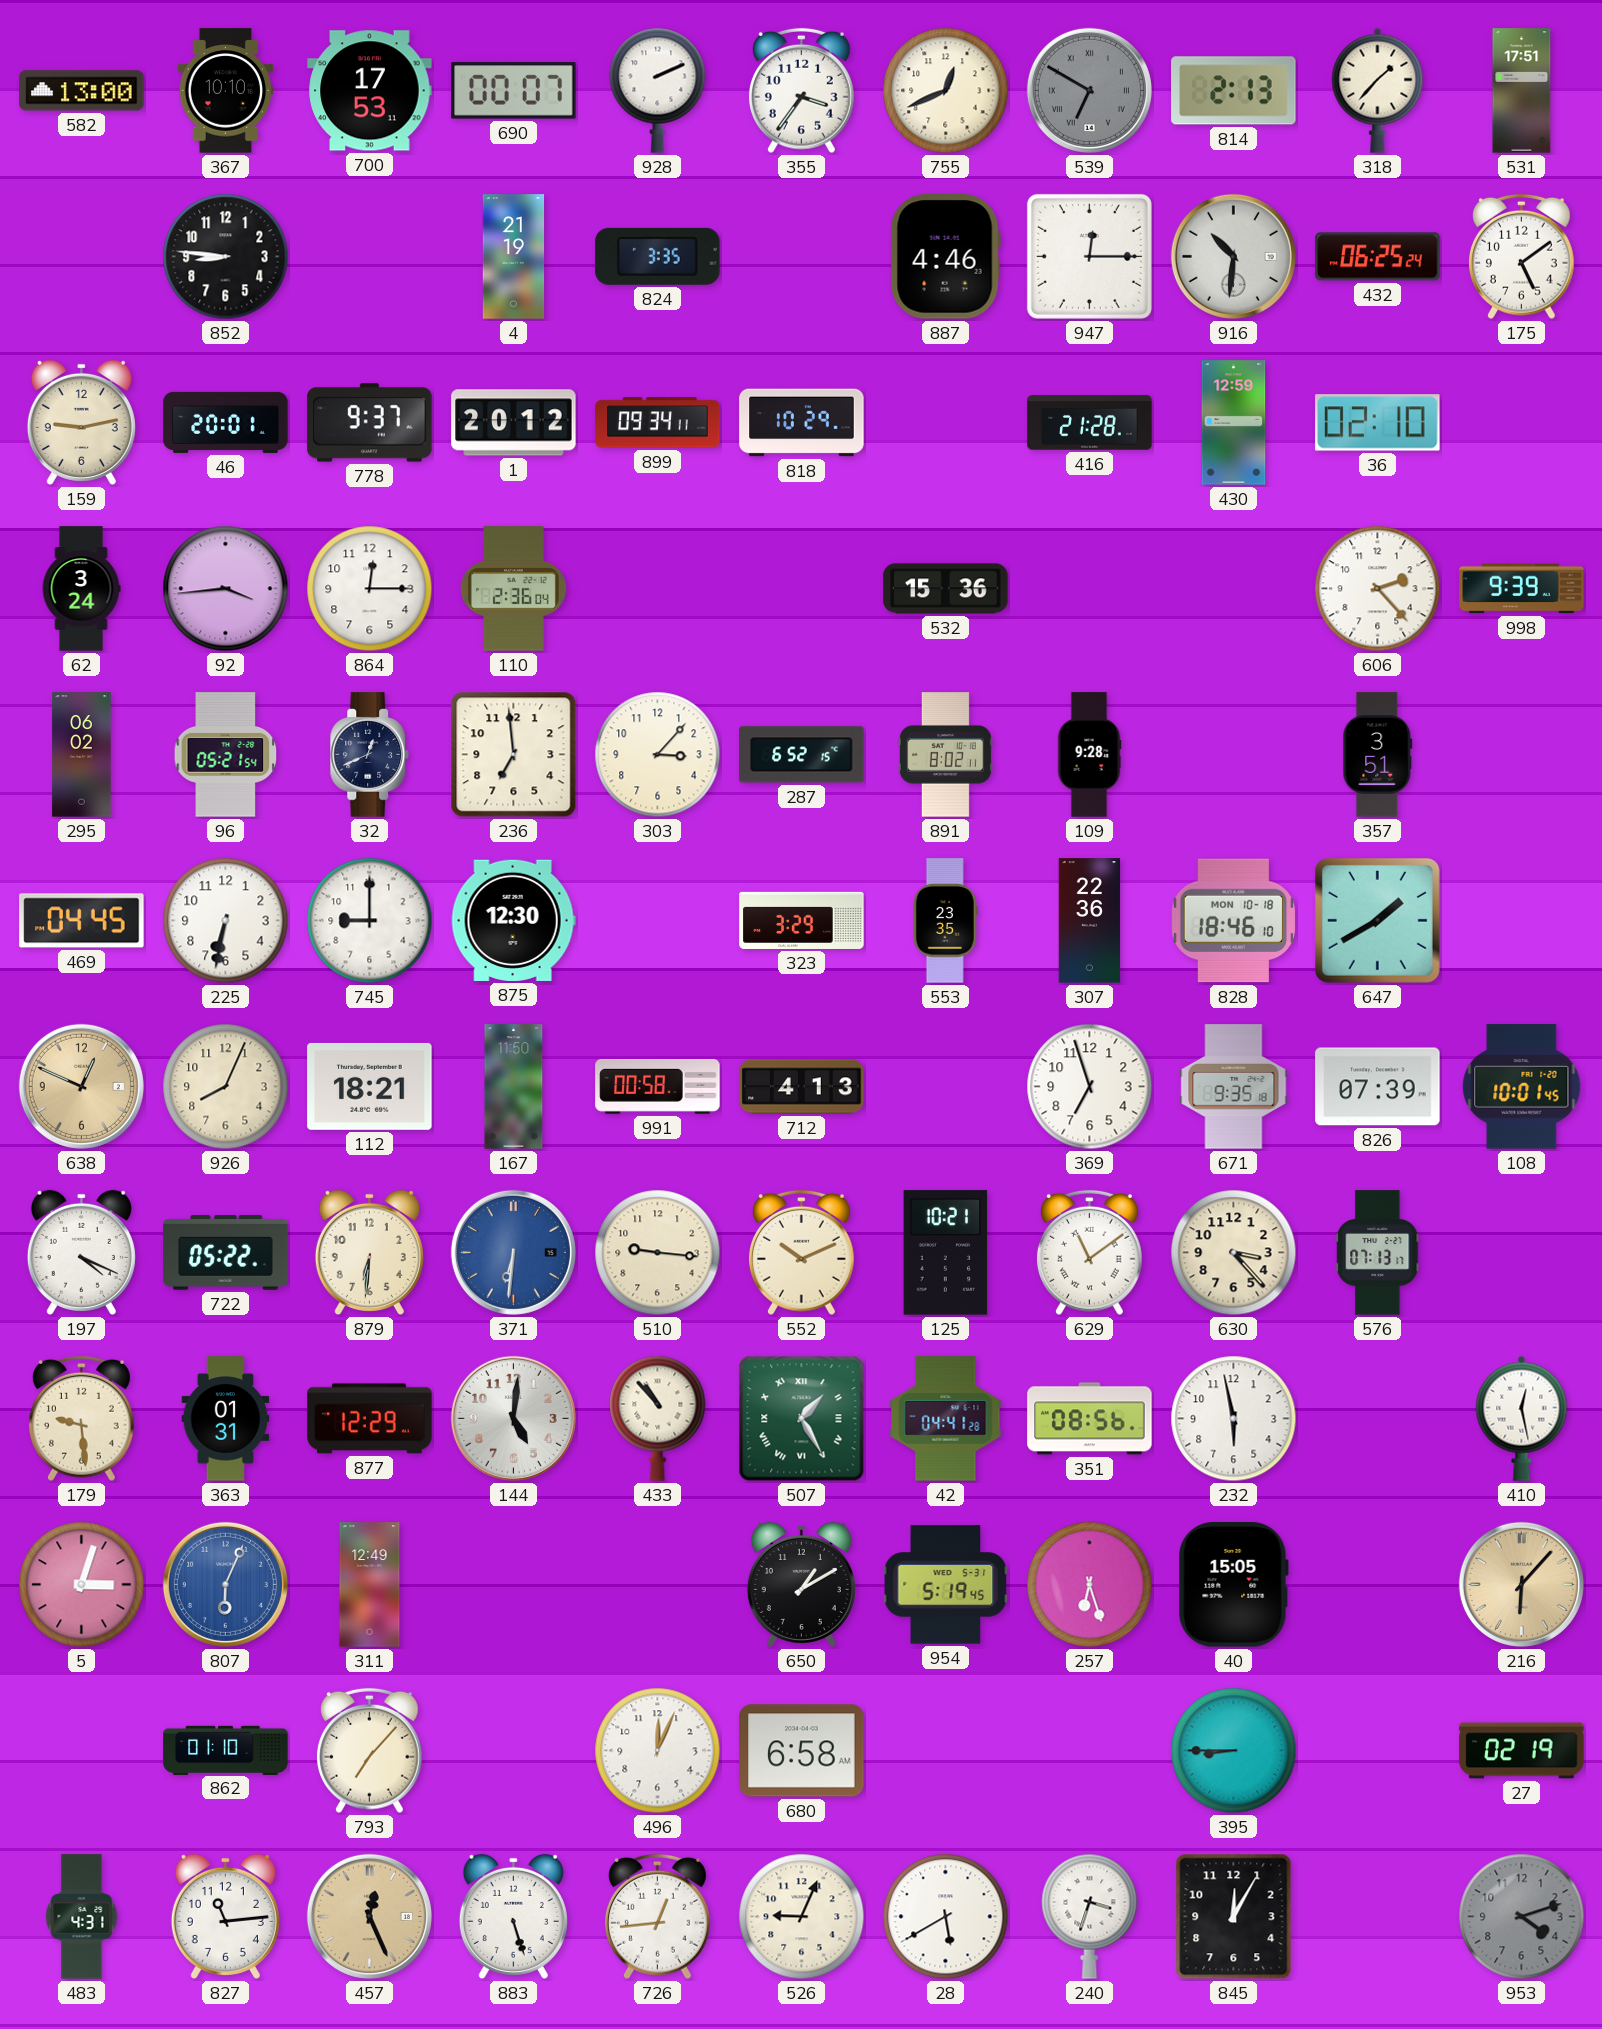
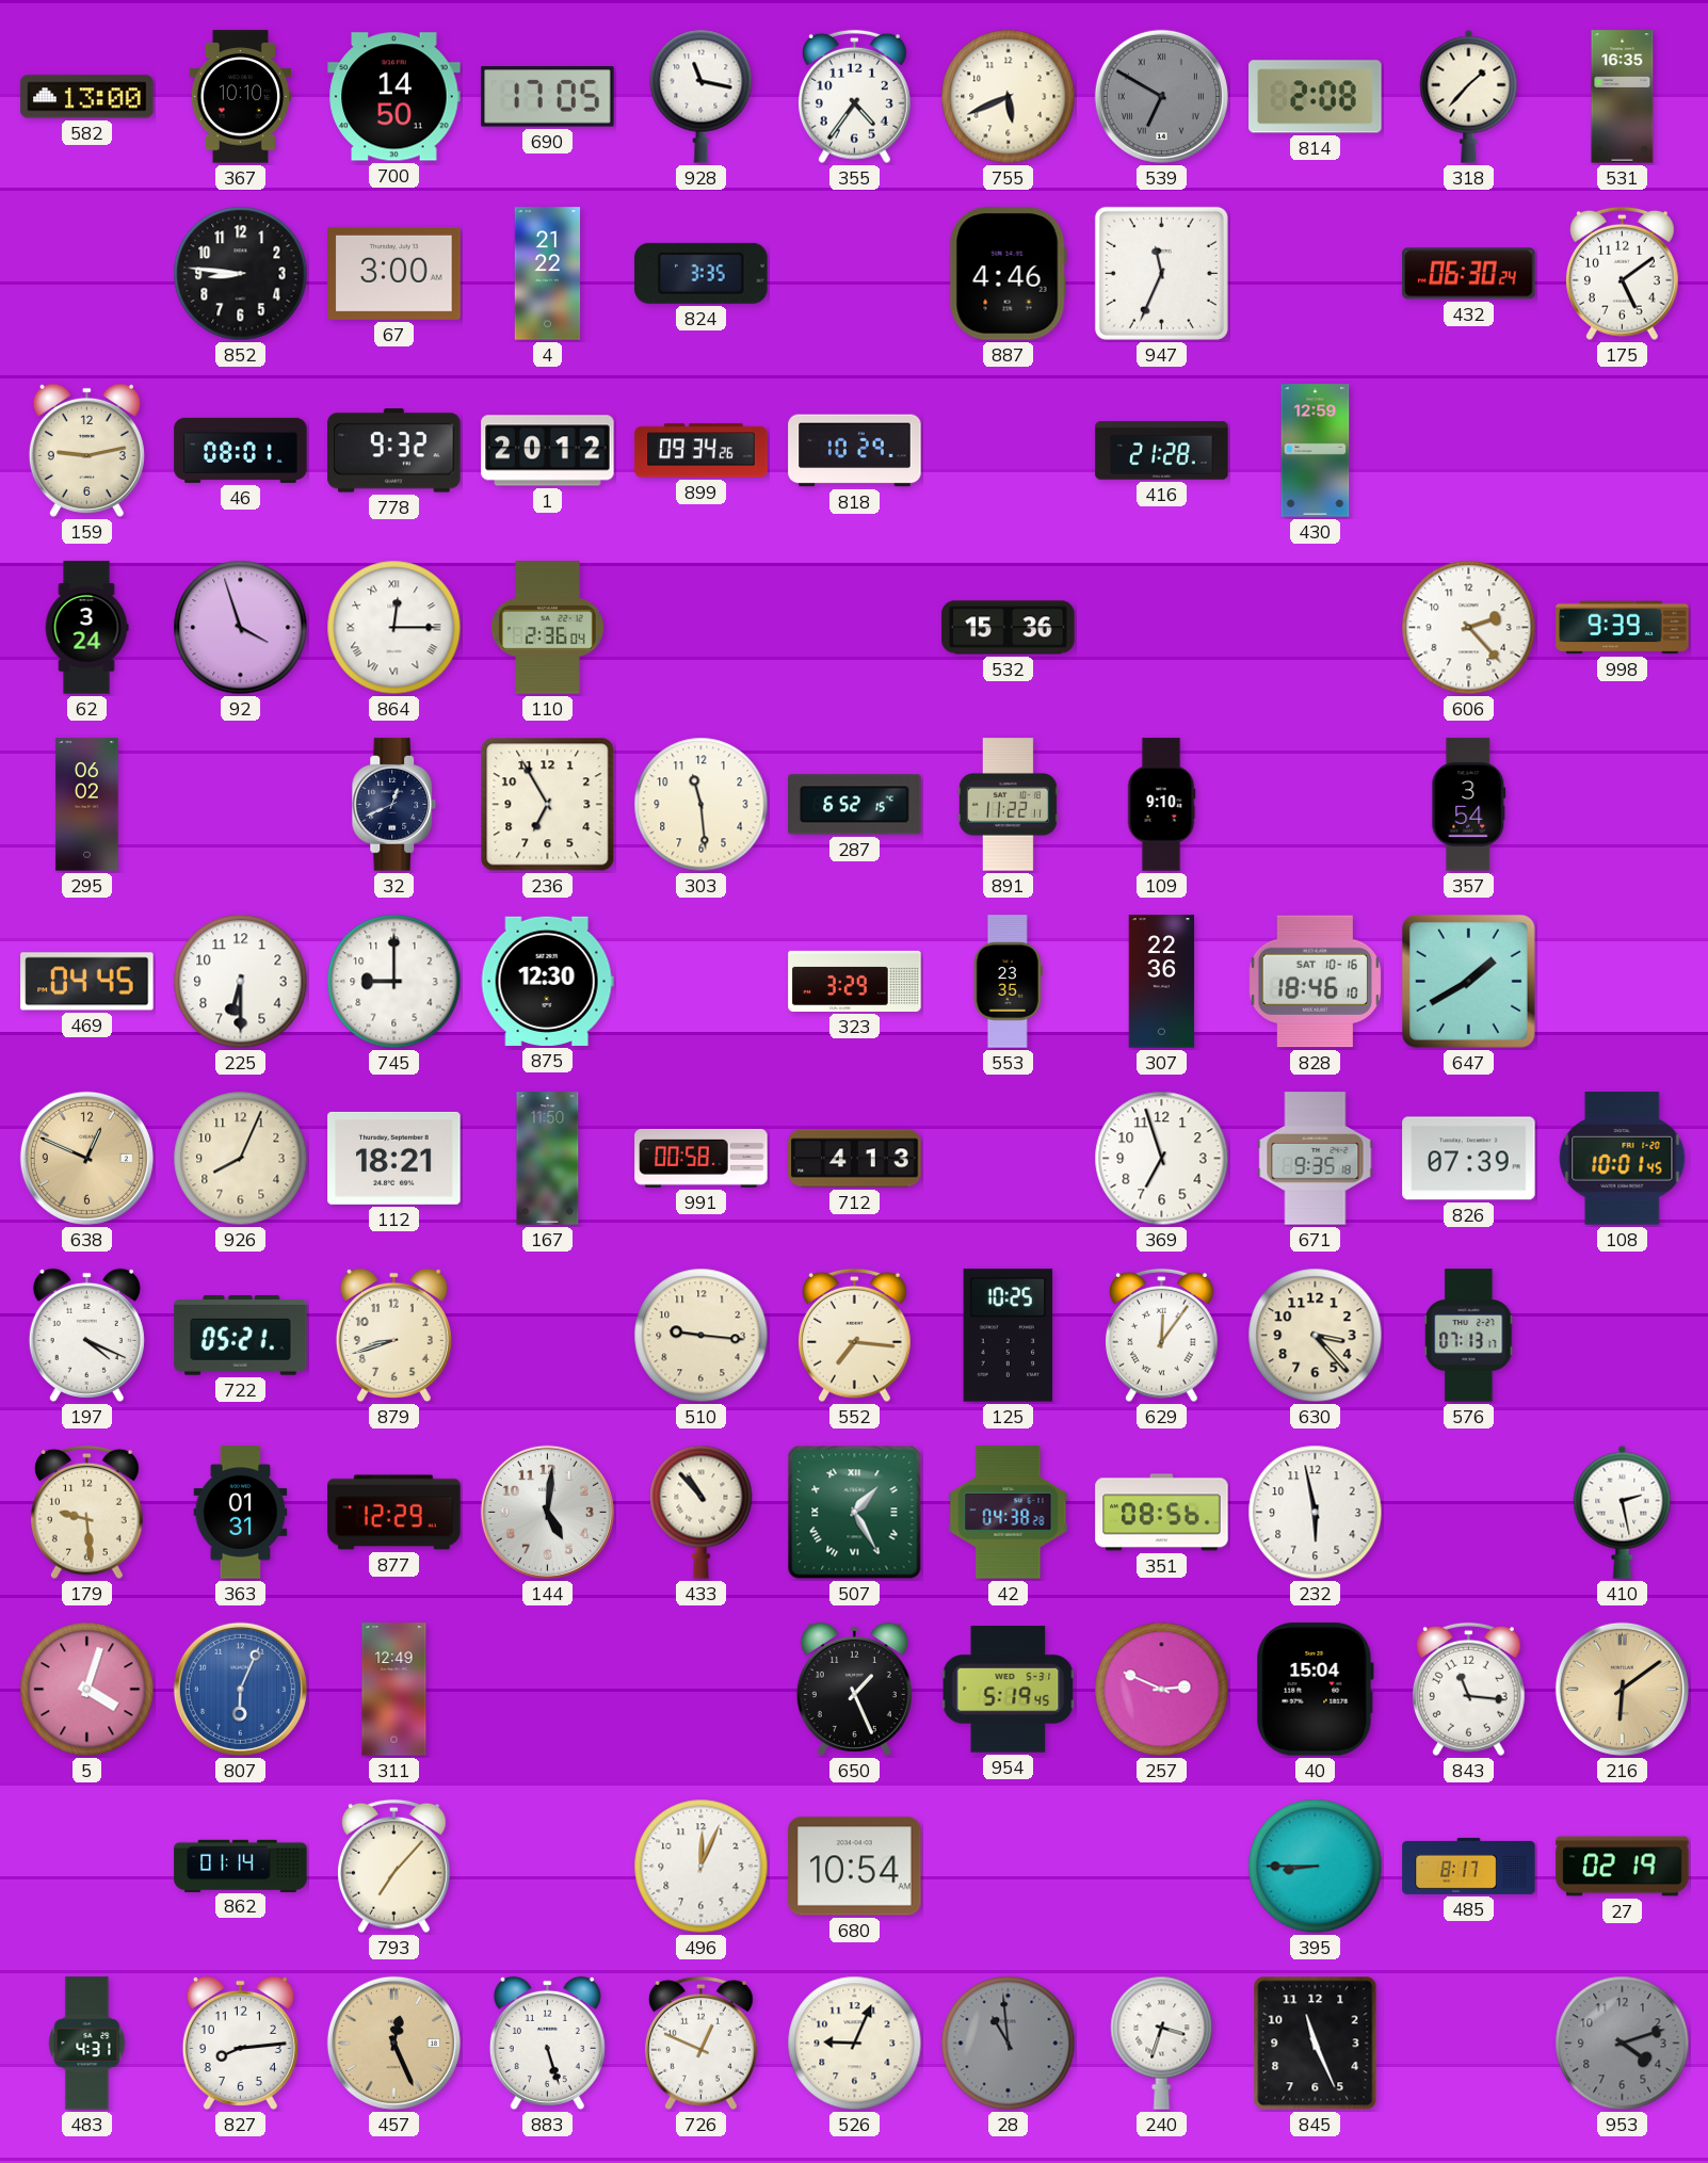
700: 17:53 -> 14:50
690: 00:07 -> 17:05
928: 2:11 -> 11:17
355: 3:36 -> 4:36
755: 12:41 -> 5:41
814: 2:13 -> 2:08
531: 17:51 -> 16:35
67: none -> 3:00
4: 21:19 -> 21:22
947: 12:15 -> 11:34
916: 10:31 -> none
432: 06:25 -> 06:30
46: 20:01 -> 08:01
778: 9:37 -> 9:32
899: 09:34:11 -> 09:34:26
36: 02:10 -> none
92: 3:44 -> 3:57
864 numerals: Arabic -> Roman
96: 05:21 -> none
236: 6:59 -> 6:55
303: 3:07 -> 11:29
891: 8:02 -> 11:22
109: 9:28 -> 9:10
357: 3:51 -> 3:54
225: 6:32 -> 6:30
828 date: MON 10-18 -> SAT 10-16
722: 05:22 -> 05:21
879: 6:31 -> 8:42
371: 6:31 -> none
552: 10:11 -> 7:16
125: 10:21 -> 10:25
629: 11:09 -> 12:06
42: 04:41 -> 04:38
410: 12:28 -> 2:28
5: 3:03 -> 4:03
650: 1:10 -> 1:26
257: 6:27 -> 2:49
40: 15:05 -> 15:04
843: none -> 11:16
216: 6:07 -> 6:09
862: 01:10 -> 01:14
680: 6:58 -> 10:54
485: none -> 8:17
827: 11:14 -> 8:14
726: 12:44 -> 12:49
28: 5:40 -> 10:59
28 dial: white -> grey
845: 12:05 -> 11:26
